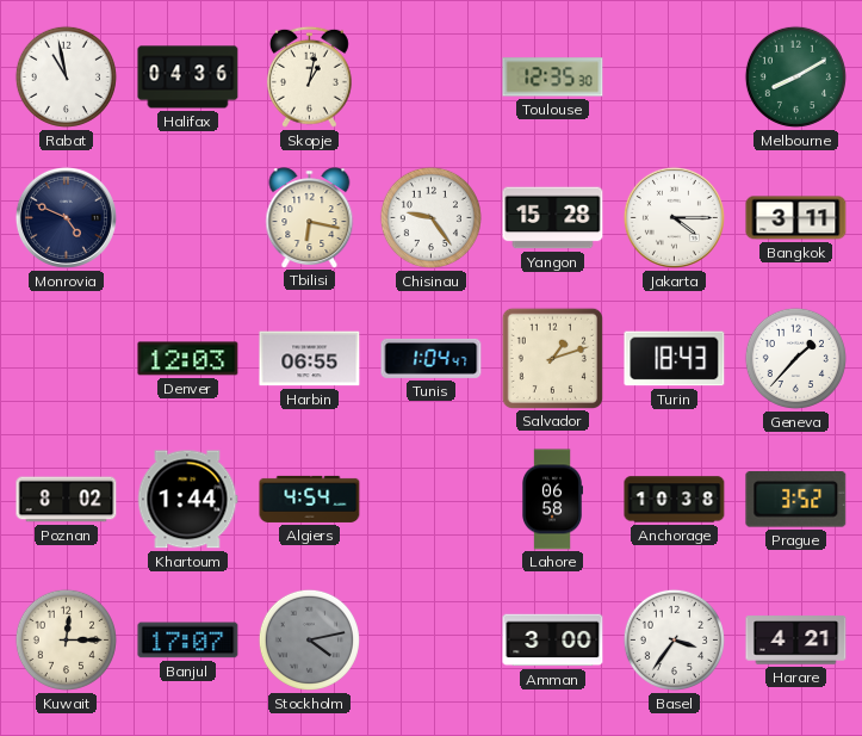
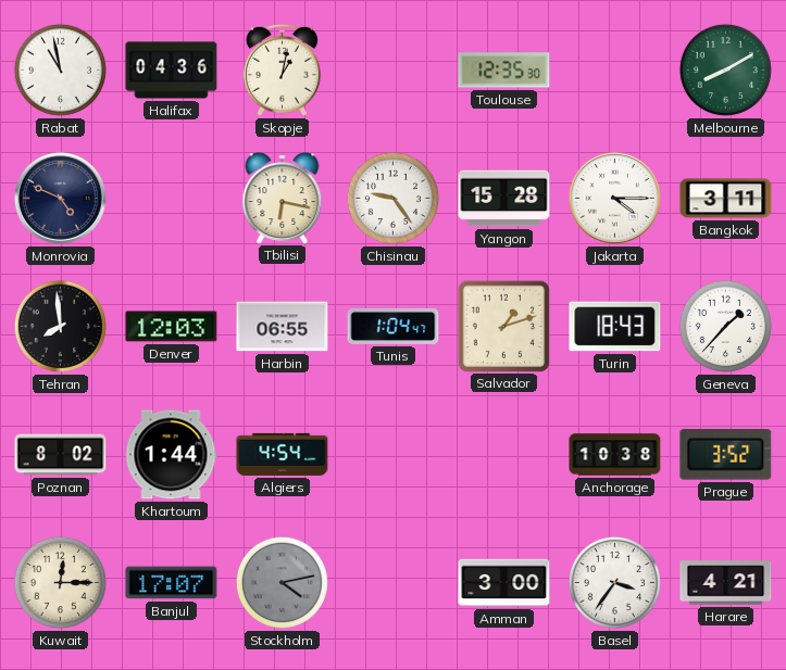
Tehran: none -> 7:59
Lahore: 06:58 -> none
